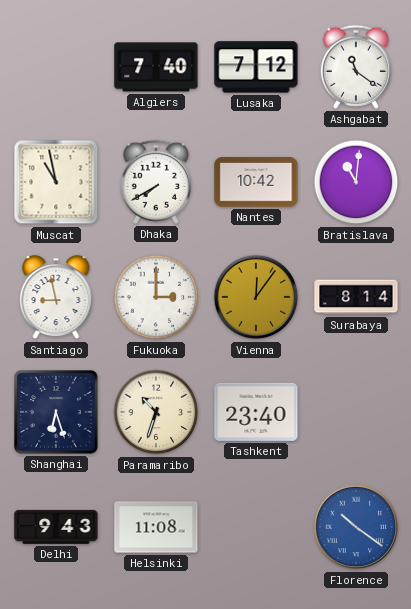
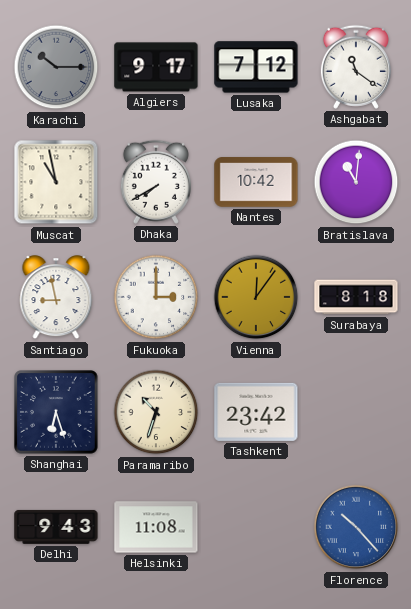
Karachi: none -> 10:15
Algiers: 7:40 -> 9:17
Surabaya: 8:14 -> 8:18
Tashkent: 23:40 -> 23:42
Florence: 10:21 -> 10:23
